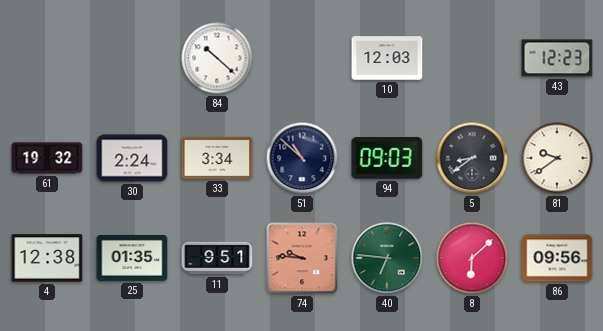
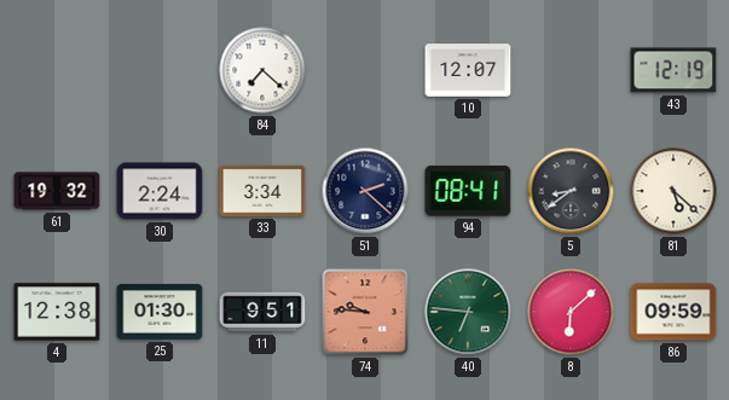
84: 10:22 -> 7:22
10: 12:03 -> 12:07
43: 12:23 -> 12:19
51: 10:52 -> 2:22
94: 09:03 -> 08:41
81: 9:39 -> 5:22
25: 01:35 -> 01:30
86: 09:56 -> 09:59
